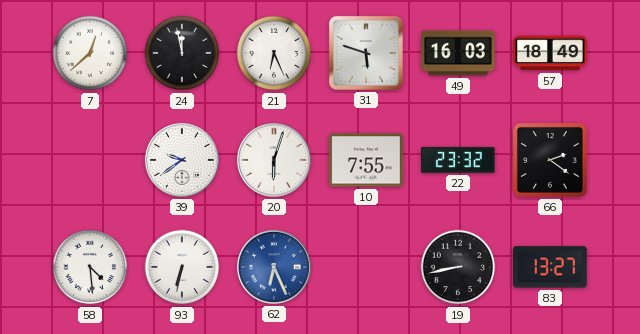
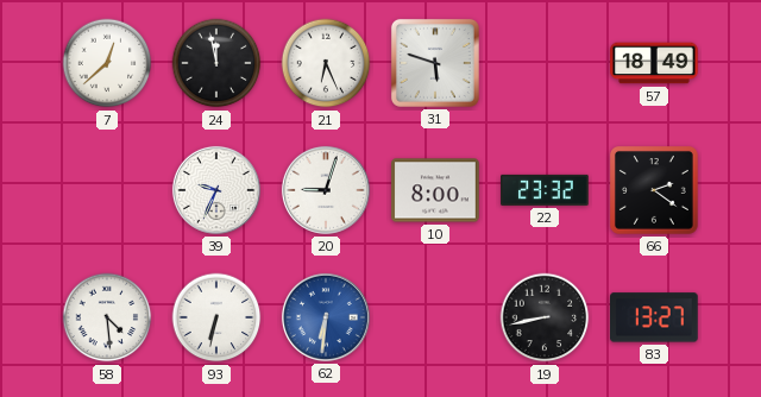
49: 16:03 -> none
39: 9:39 -> 9:34
20: 6:03 -> 9:03
10: 7:55 -> 8:00
62: 6:26 -> 6:31
